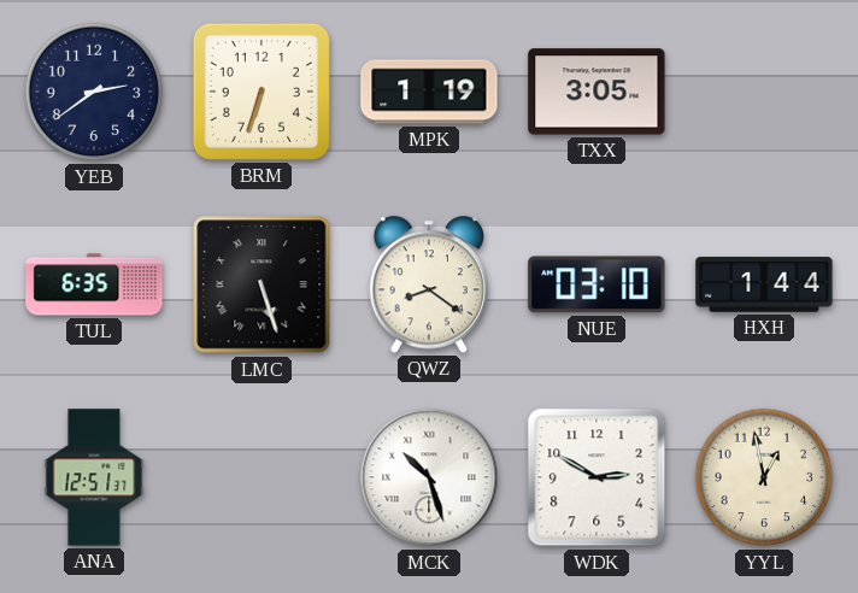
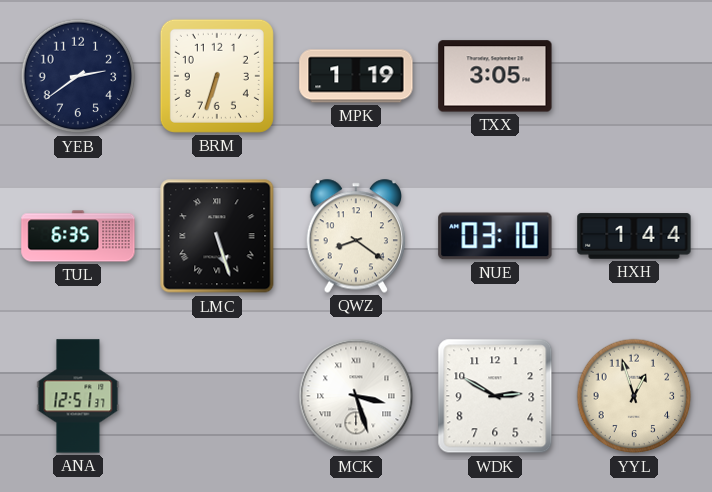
MCK: 10:27 -> 3:27
YYL: 12:58 -> 12:57
